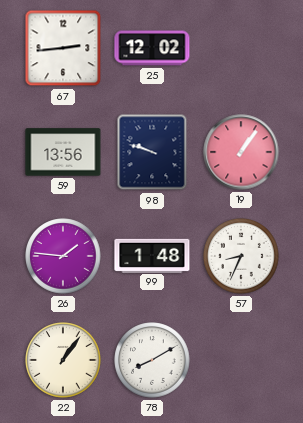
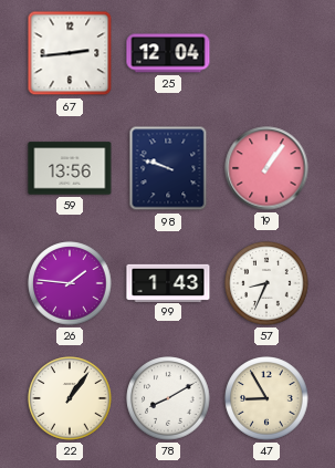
25: 12:02 -> 12:04
99: 1:48 -> 1:43
47: none -> 8:55
